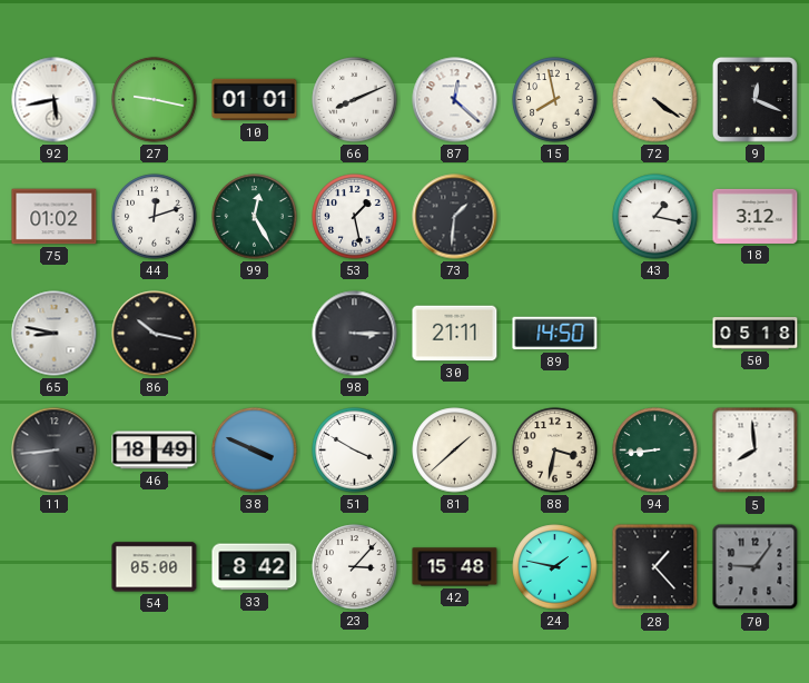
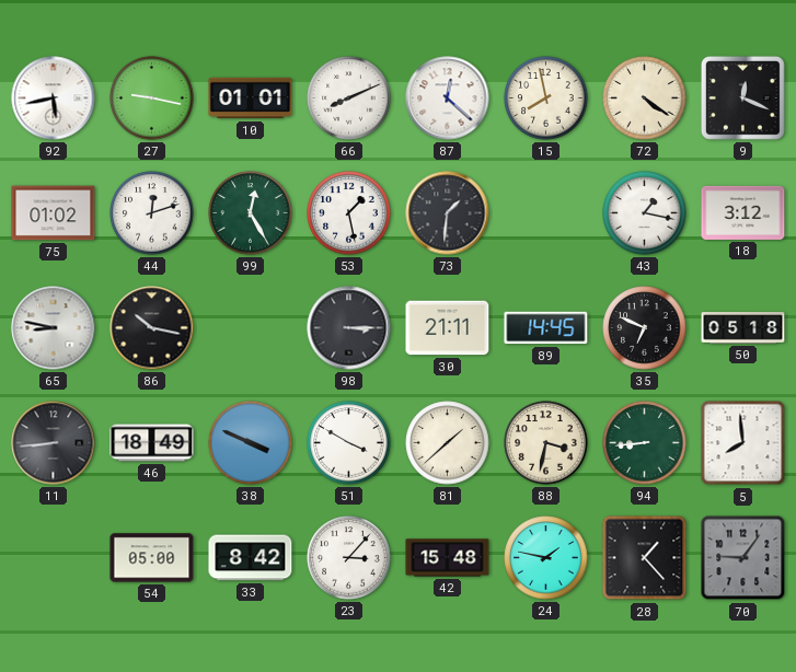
89: 14:50 -> 14:45
35: none -> 6:49
